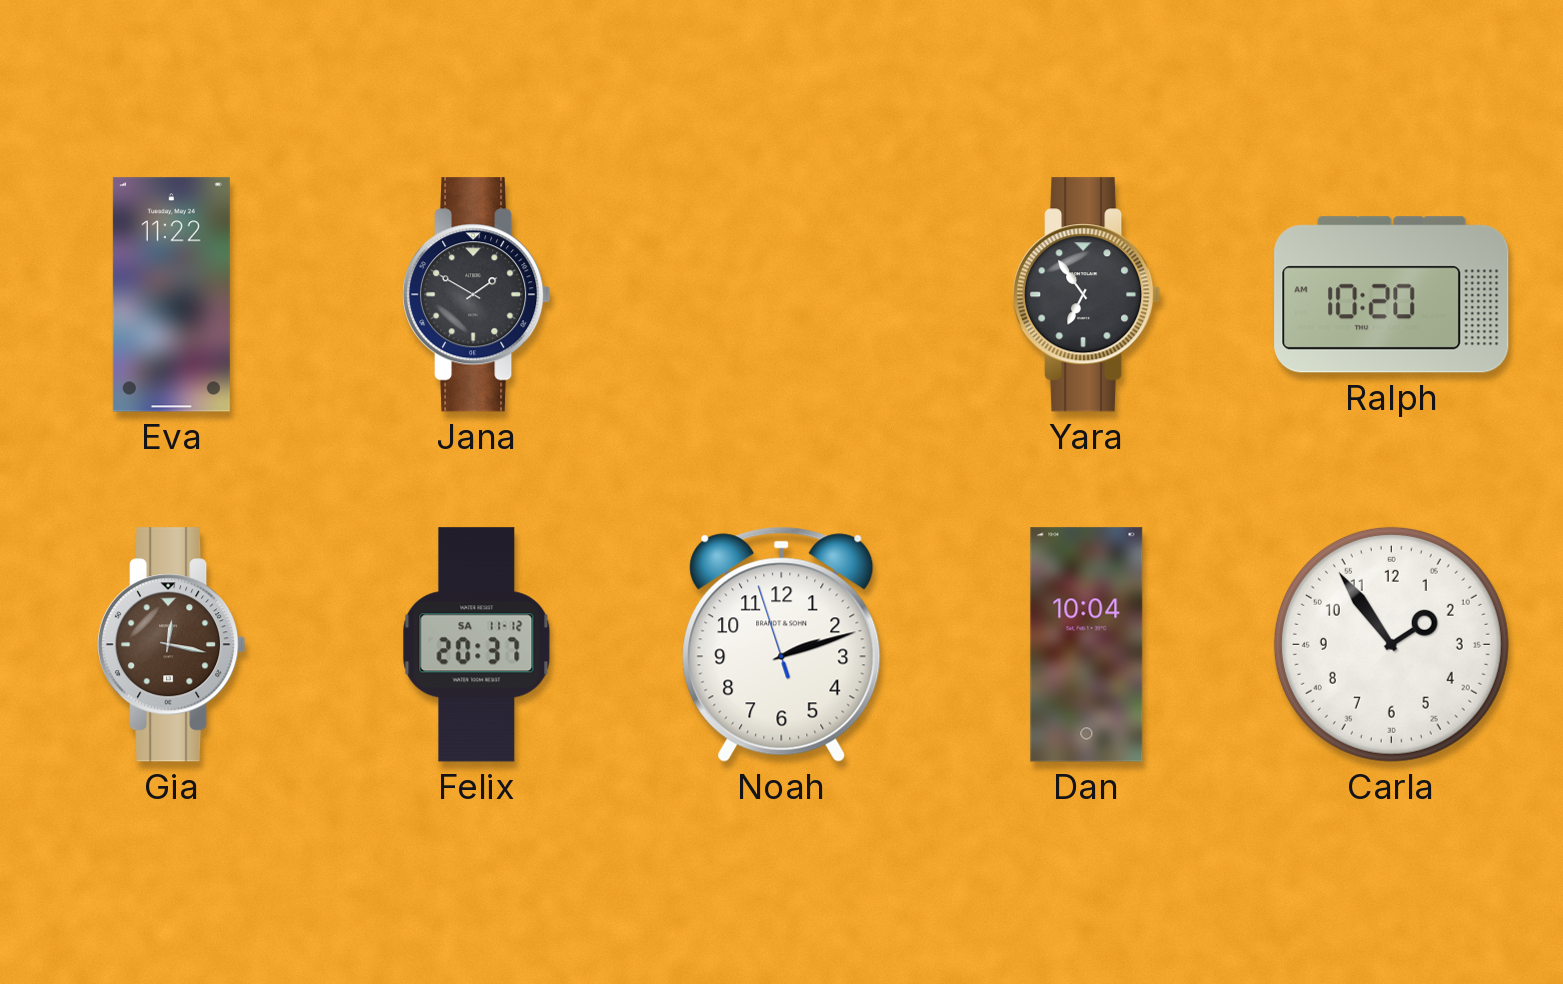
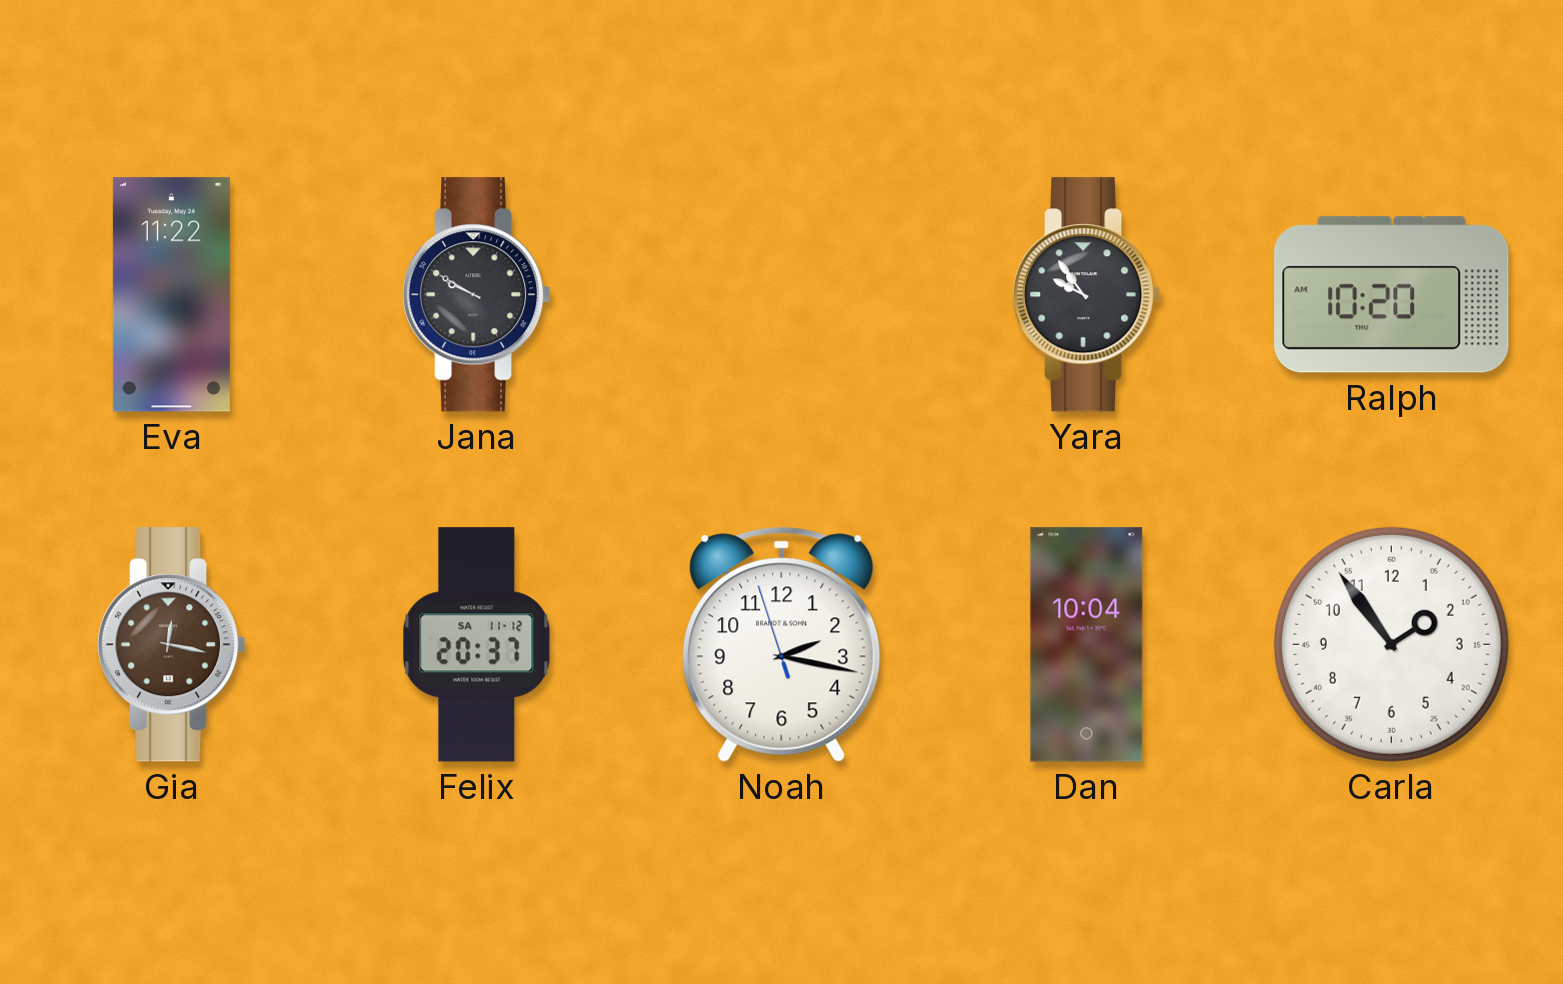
Jana: 1:50 -> 9:50
Yara: 6:54 -> 9:54
Noah: 2:11 -> 2:16
